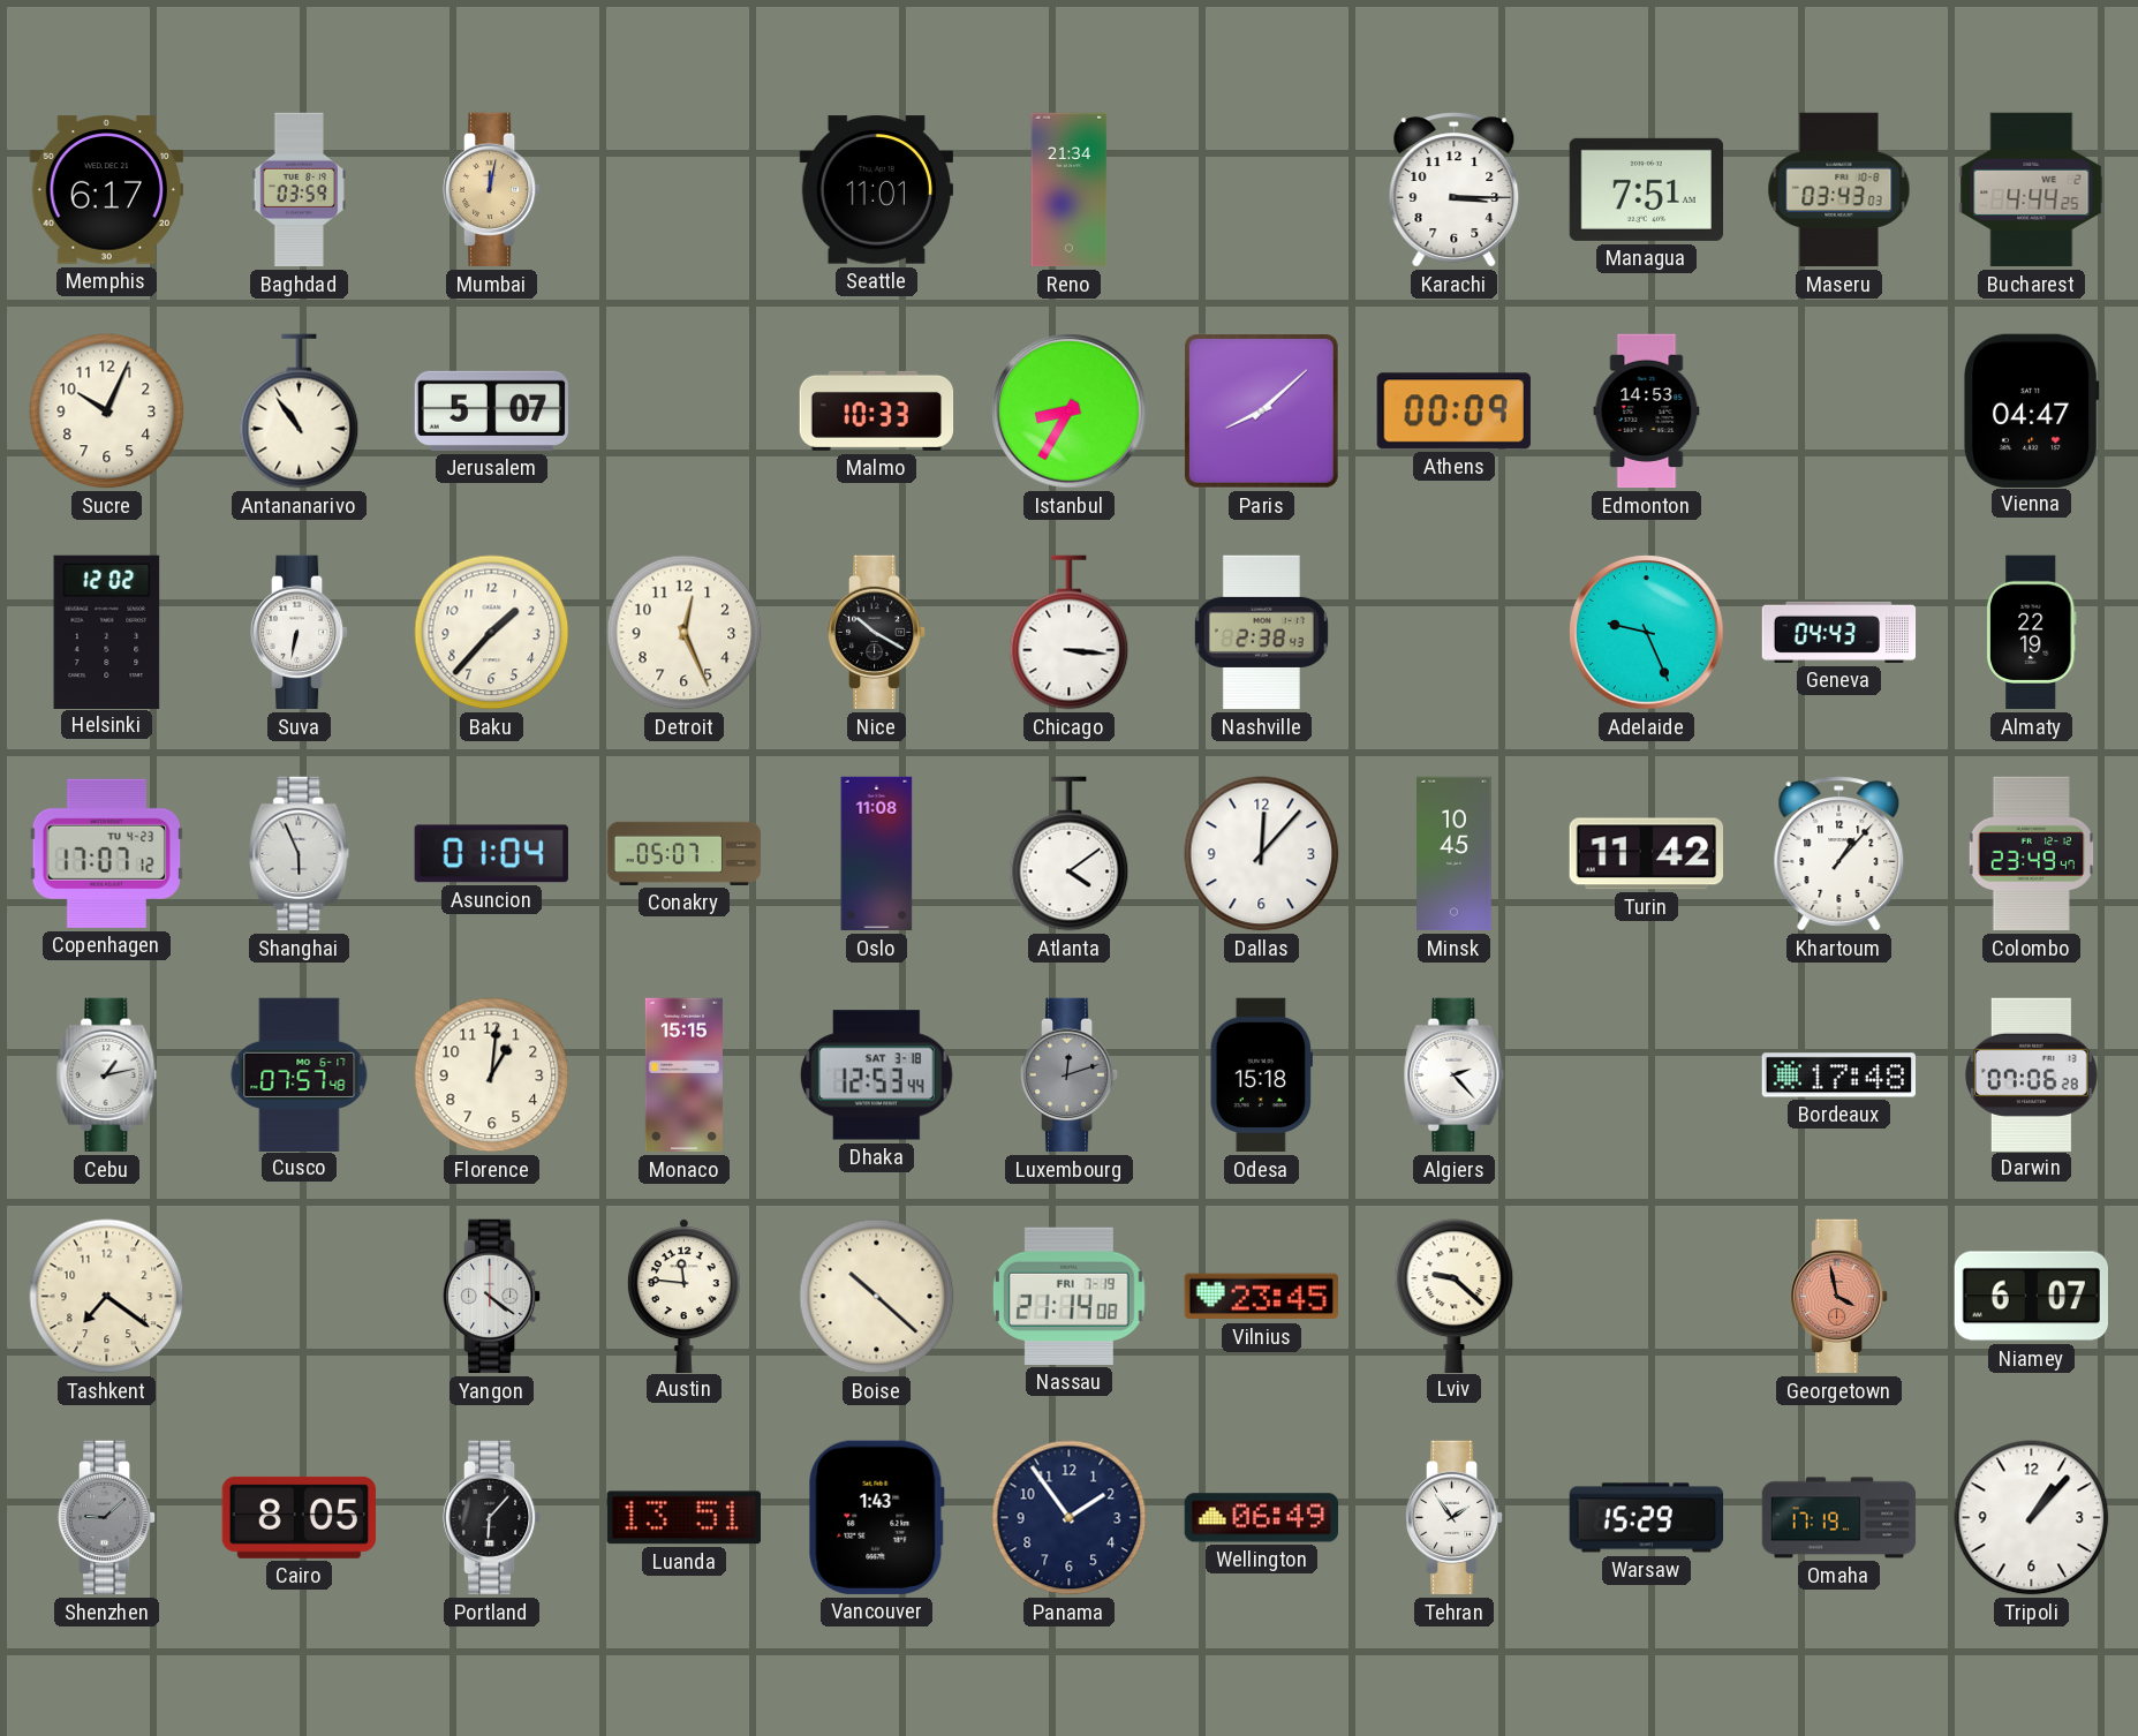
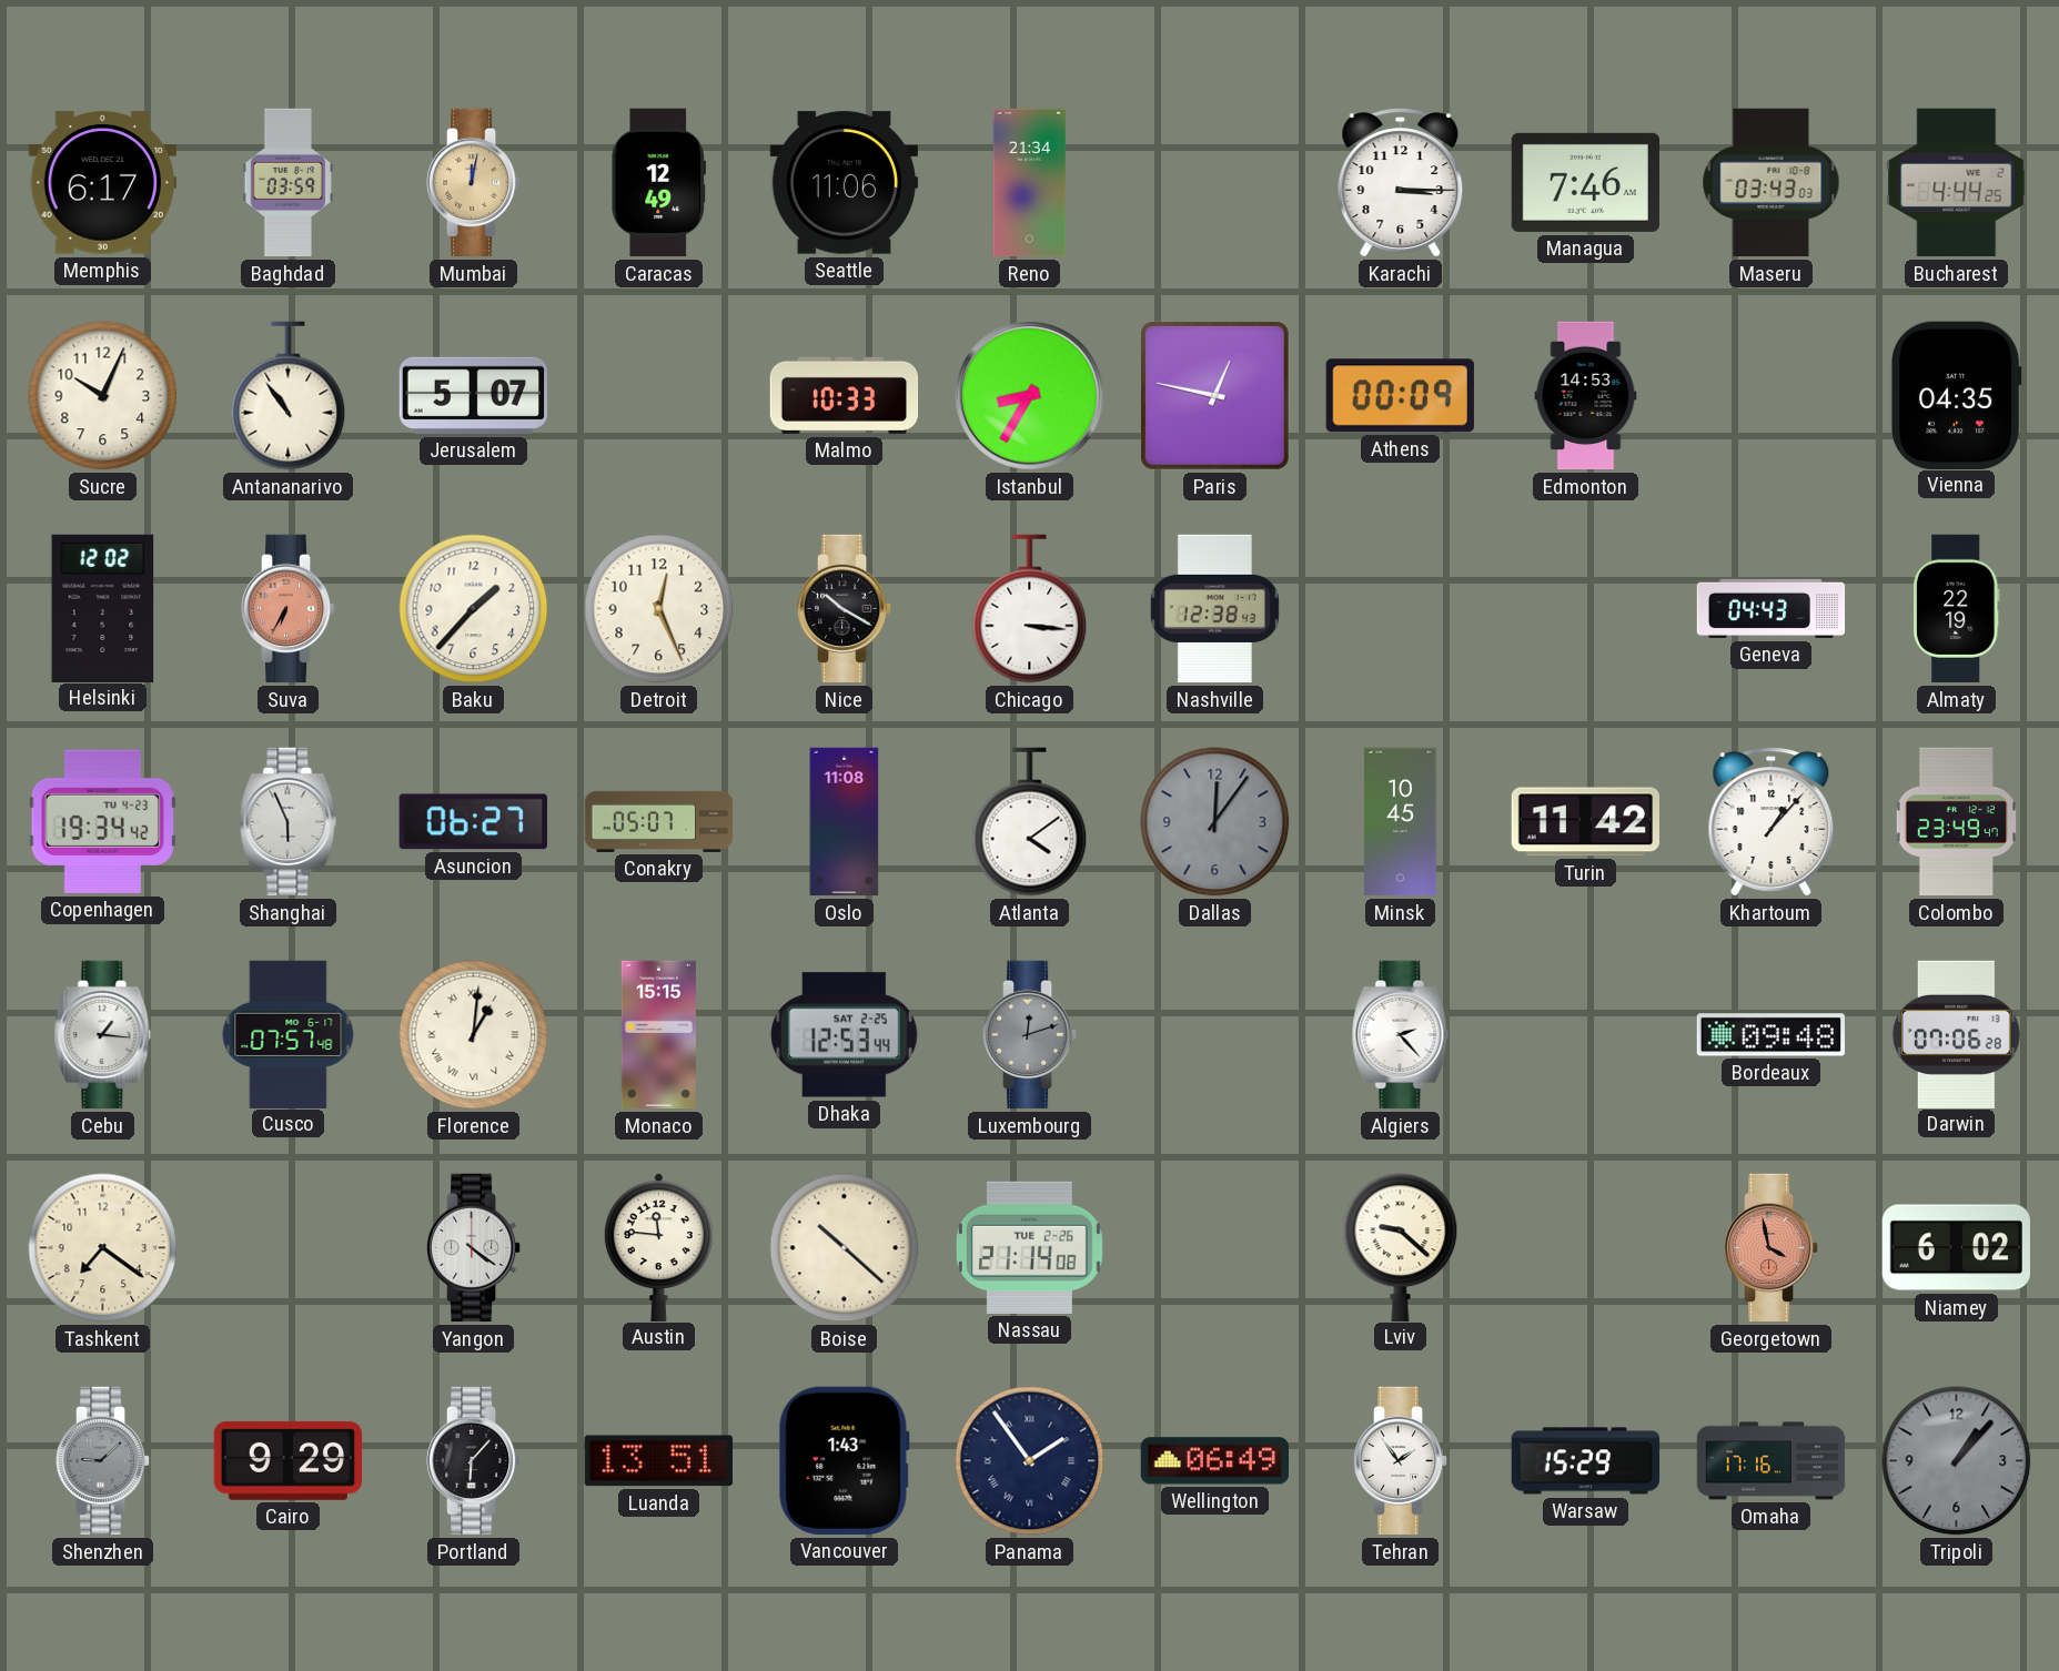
Caracas: none -> 12:49
Seattle: 11:01 -> 11:06
Managua: 7:51 -> 7:46
Paris: 8:08 -> 12:47
Vienna: 04:47 -> 04:35
Suva: 6:32 -> 6:35
Suva dial: white -> salmon
Nashville: 2:38 -> 12:38
Adelaide: 9:26 -> none
Copenhagen: 17:07 -> 19:34
Asuncion: 01:04 -> 06:27
Dallas: 12:07 -> 12:06
Dallas dial: white -> grey
Cebu: 1:13 -> 1:16
Florence numerals: Arabic -> Roman
Dhaka date: SAT 3-18 -> SAT 2-25
Odesa: 15:18 -> none
Bordeaux: 17:48 -> 09:48
Nassau date: FRI 7-19 -> TUE 2-26
Vilnius: 23:45 -> none
Niamey: 6:07 -> 6:02
Cairo: 8:05 -> 9:29
Panama numerals: Arabic -> Roman
Omaha: 17:19 -> 17:16
Tripoli dial: white -> grey
